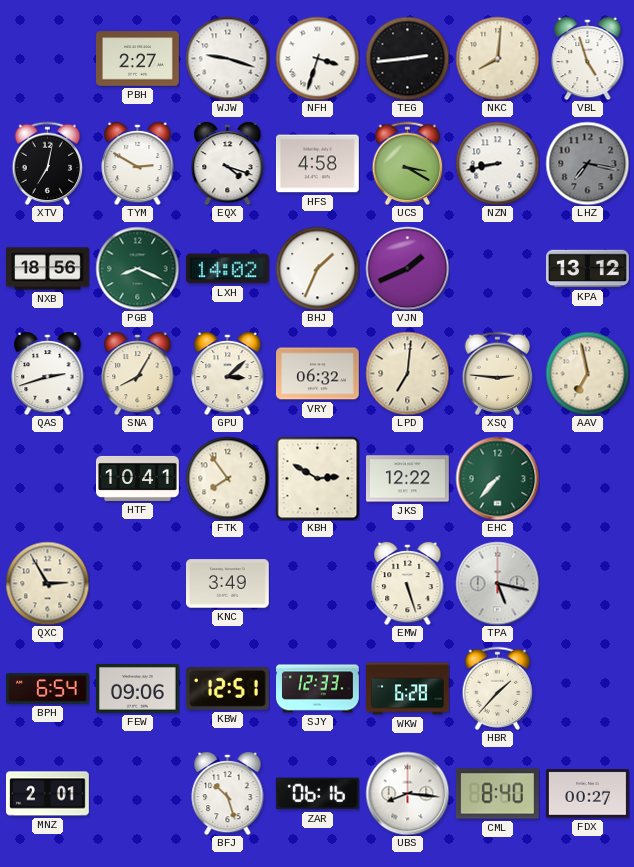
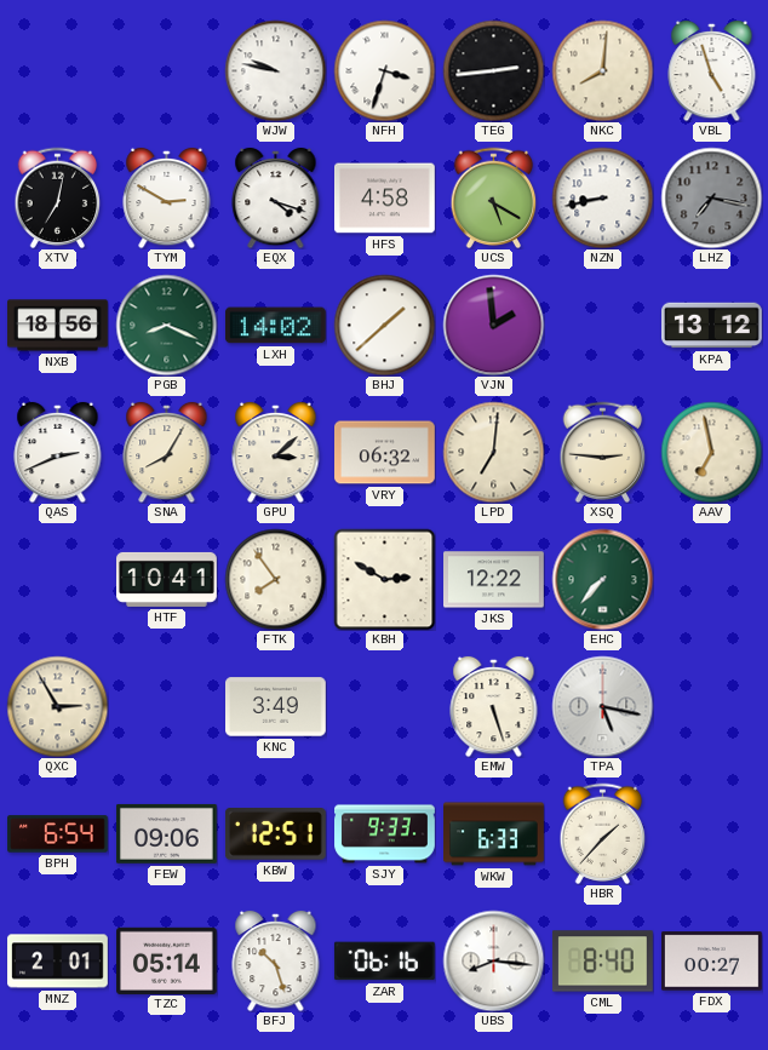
PBH: 2:27 -> none
WJW: 9:18 -> 9:47
UCS: 3:20 -> 5:20
BHJ: 1:34 -> 1:38
VJN: 1:41 -> 1:59
QAS: 2:42 -> 2:41
SJY: 12:33 -> 9:33
WKW: 6:28 -> 6:33
TZC: none -> 05:14
